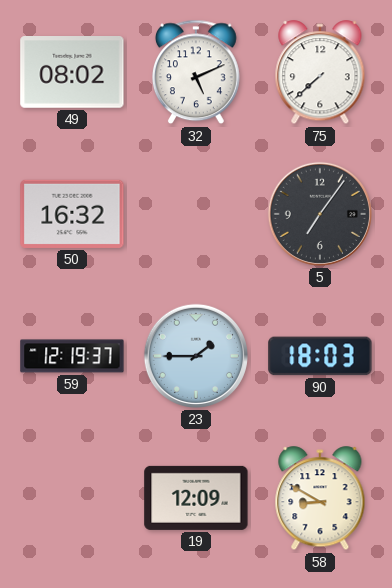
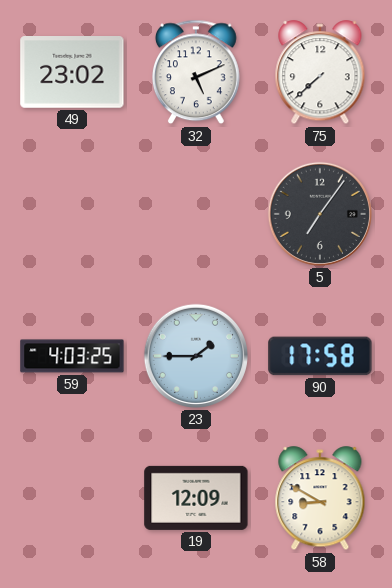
49: 08:02 -> 23:02
50: 16:32 -> none
59: 12:19 -> 4:03
90: 18:03 -> 17:58
